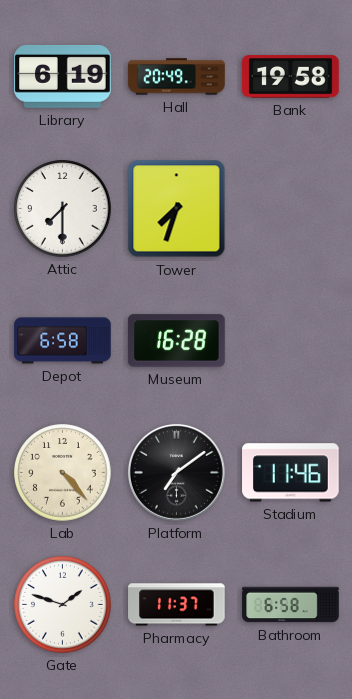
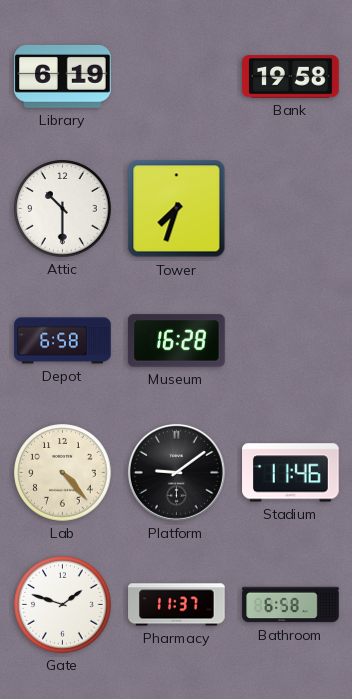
Hall: 20:49 -> none
Attic: 7:30 -> 10:30
Platform: 7:09 -> 9:09
